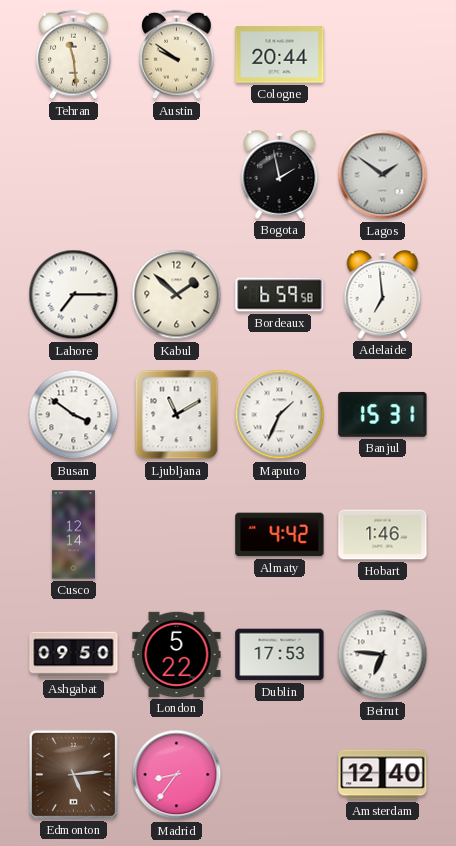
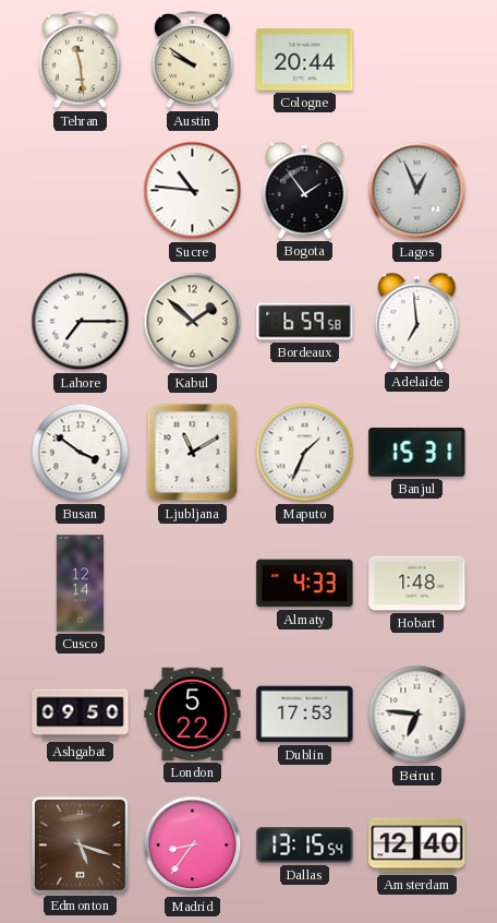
Sucre: none -> 10:46
Bogota: 1:58 -> 1:54
Lagos: 1:51 -> 12:56
Almaty: 4:42 -> 4:33
Hobart: 1:46 -> 1:48
Edmonton: 5:14 -> 5:18
Dallas: none -> 13:15
